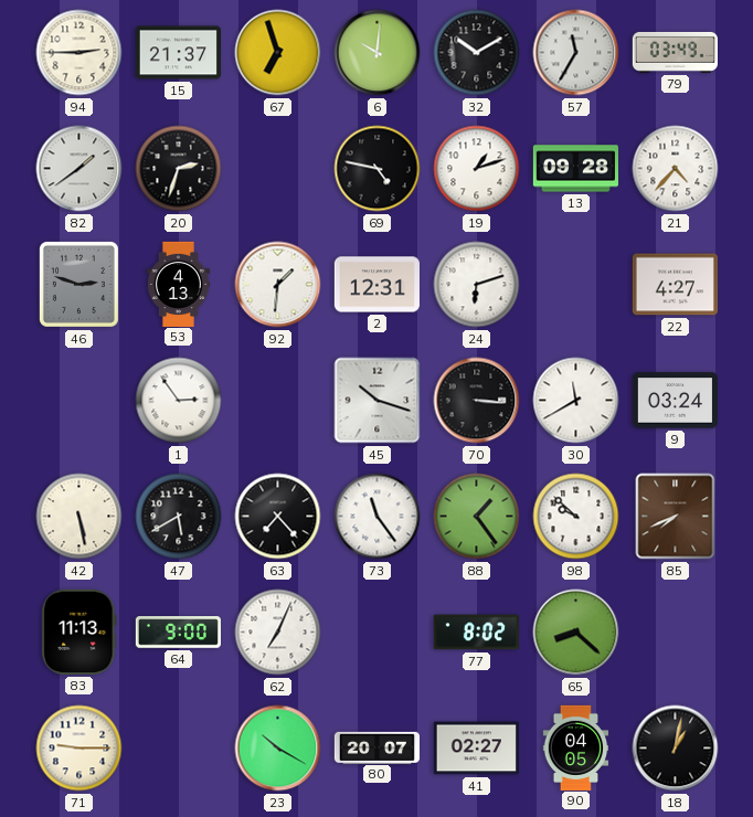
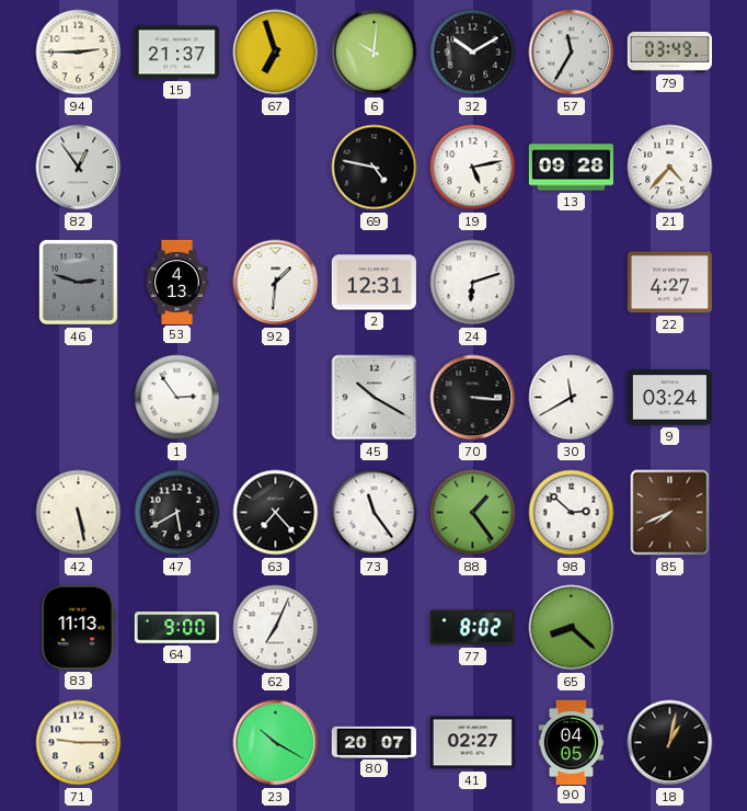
82: 1:39 -> 12:54
20: 2:33 -> none
19: 1:12 -> 5:13
45: 10:18 -> 10:20
98: 9:52 -> 2:52
